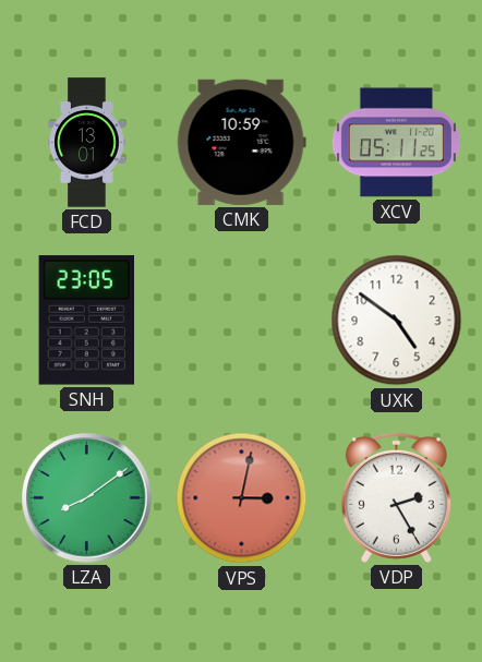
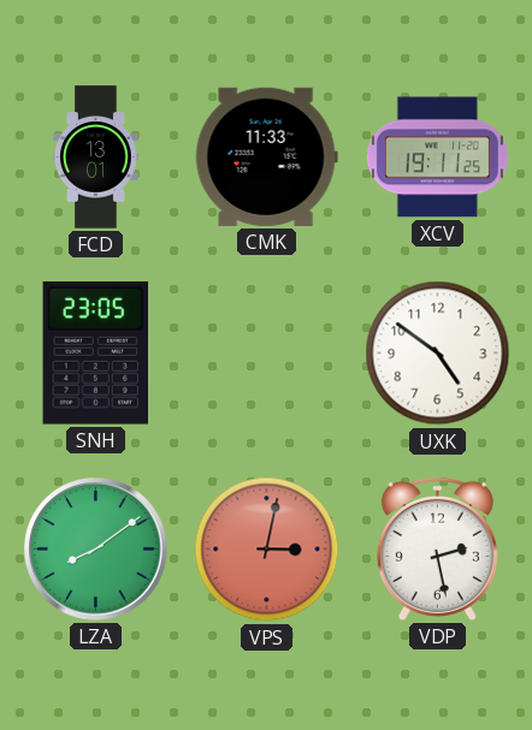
CMK: 10:59 -> 11:33
XCV: 05:11 -> 19:11
VDP: 2:25 -> 2:28
